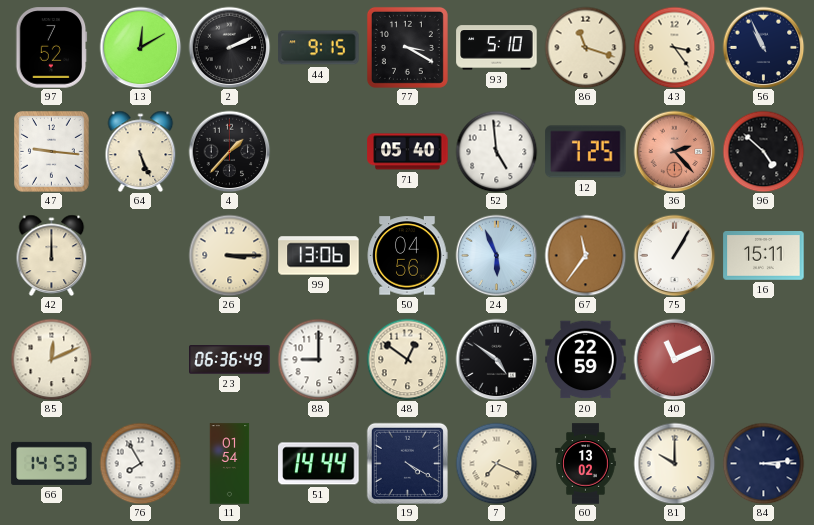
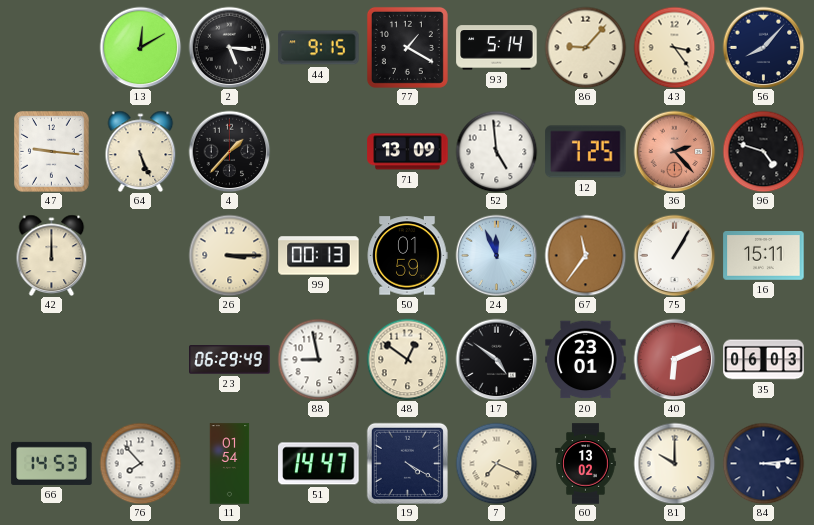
97: 7:52 -> none
2: 2:11 -> 5:16
77: 3:20 -> 1:20
93: 5:10 -> 5:14
86: 11:18 -> 9:07
56: 10:56 -> 8:07
71: 05:40 -> 13:09
96: 4:52 -> 4:48
99: 13:06 -> 00:13
50: 04:56 -> 01:59
24: 5:56 -> 11:56
85: 12:11 -> none
23: 06:36 -> 06:29
88: 9:00 -> 8:58
20: 22:59 -> 23:01
40: 11:11 -> 6:11
35: none -> 06:03
76: 7:55 -> 7:53
51: 14:44 -> 14:47
